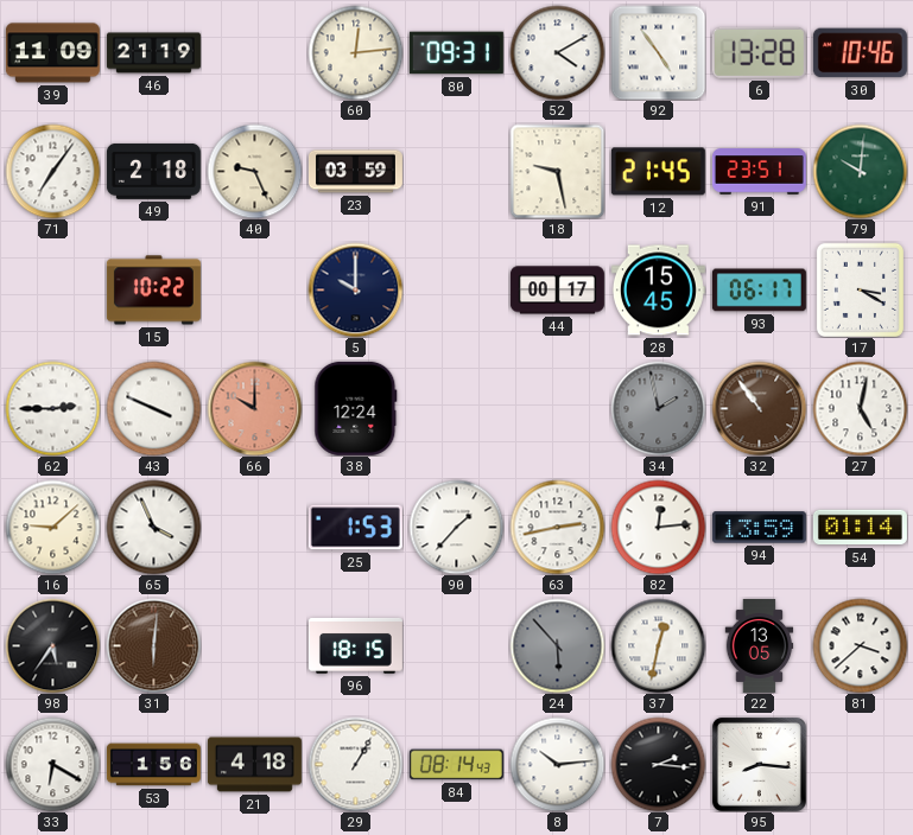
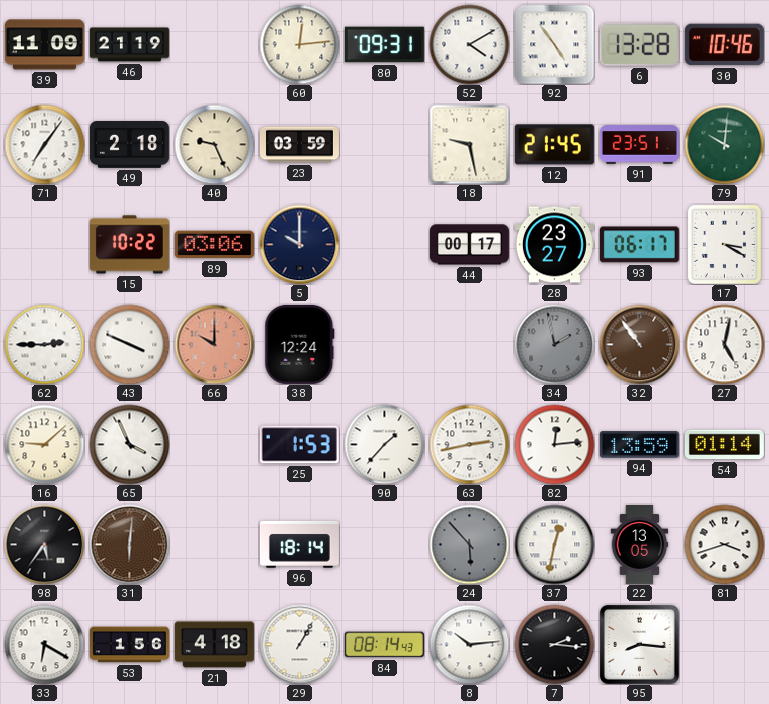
89: none -> 03:06
28: 15:45 -> 23:27
96: 18:15 -> 18:14
81: 3:38 -> 3:42
